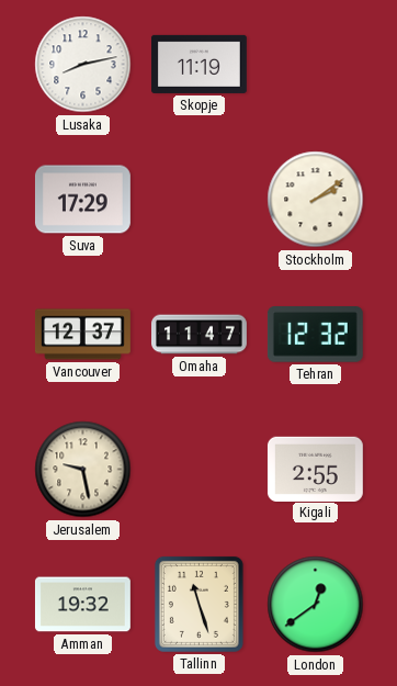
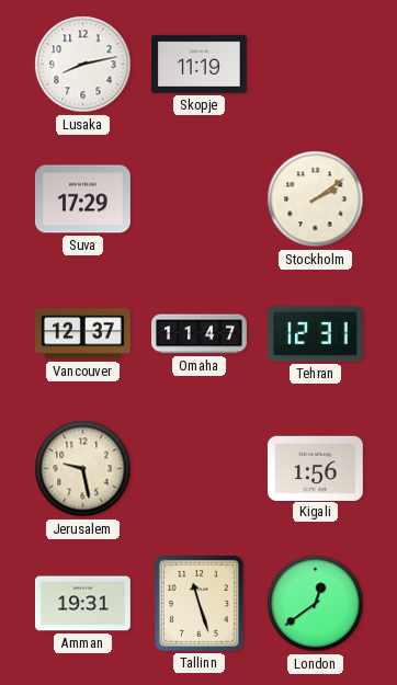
Tehran: 12:32 -> 12:31
Kigali: 2:55 -> 1:56
Amman: 19:32 -> 19:31
